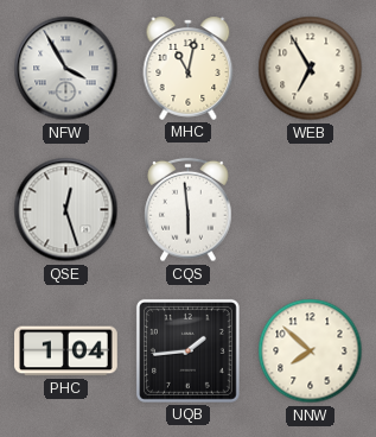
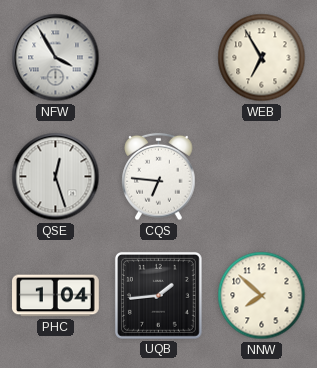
MHC: 11:02 -> none
CQS: 5:59 -> 6:46
